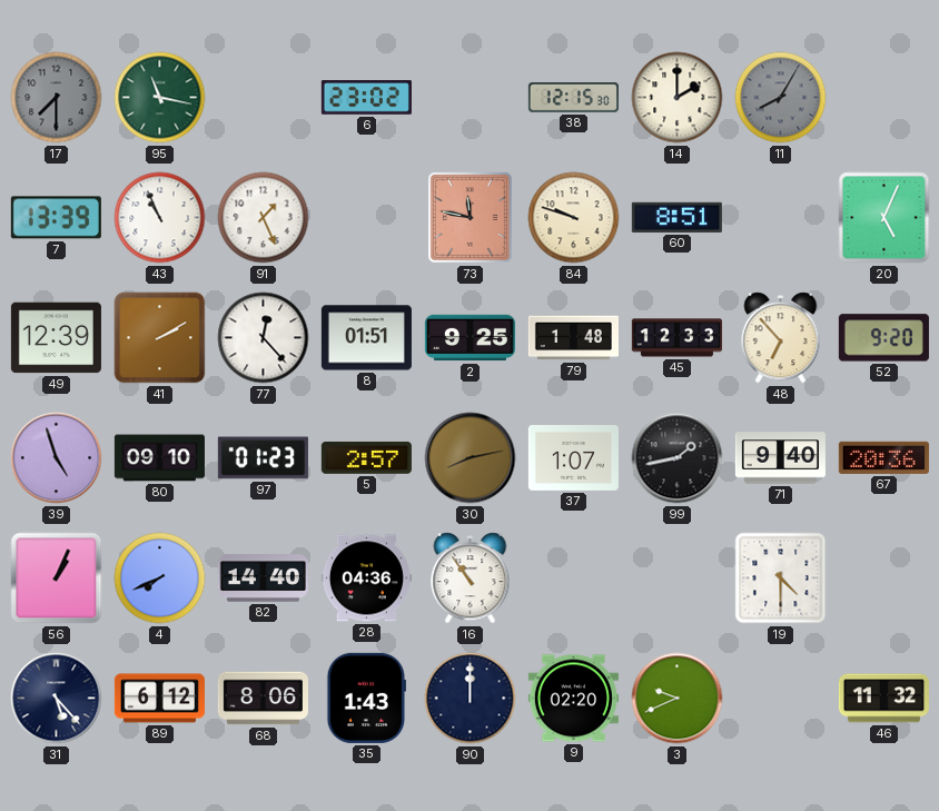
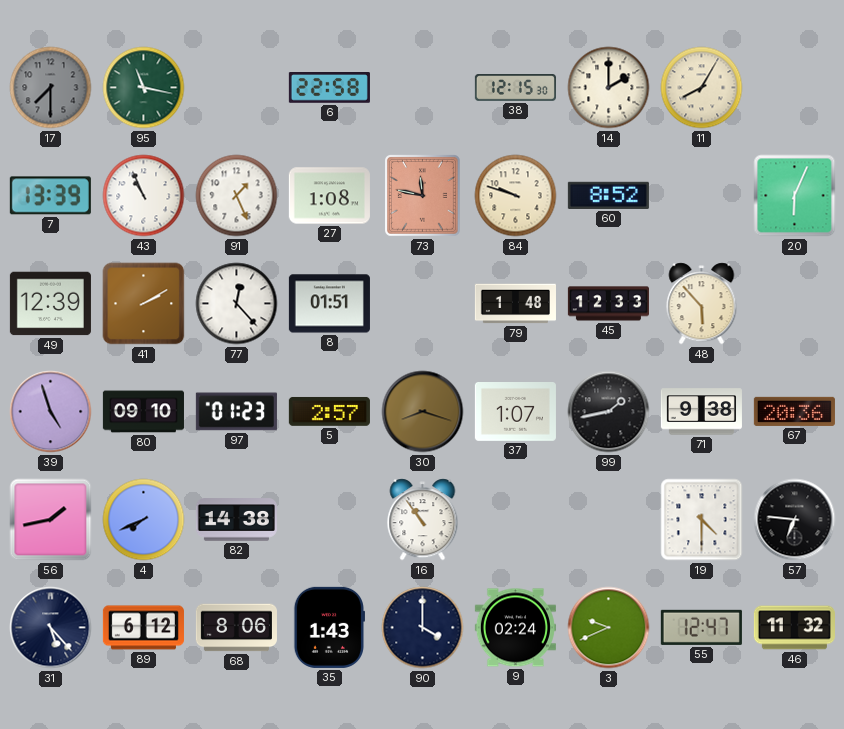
6: 23:02 -> 22:58
11 dial: grey -> cream
27: none -> 1:08
60: 8:51 -> 8:52
20: 5:04 -> 6:04
2: 9:25 -> none
48: 6:53 -> 5:53
52: 9:20 -> none
30: 8:13 -> 8:18
71: 9:40 -> 9:38
56: 1:04 -> 1:43
82: 14:40 -> 14:38
28: 04:36 -> none
57: none -> 6:46
90: 12:00 -> 4:00
9: 02:20 -> 02:24
55: none -> 12:47
